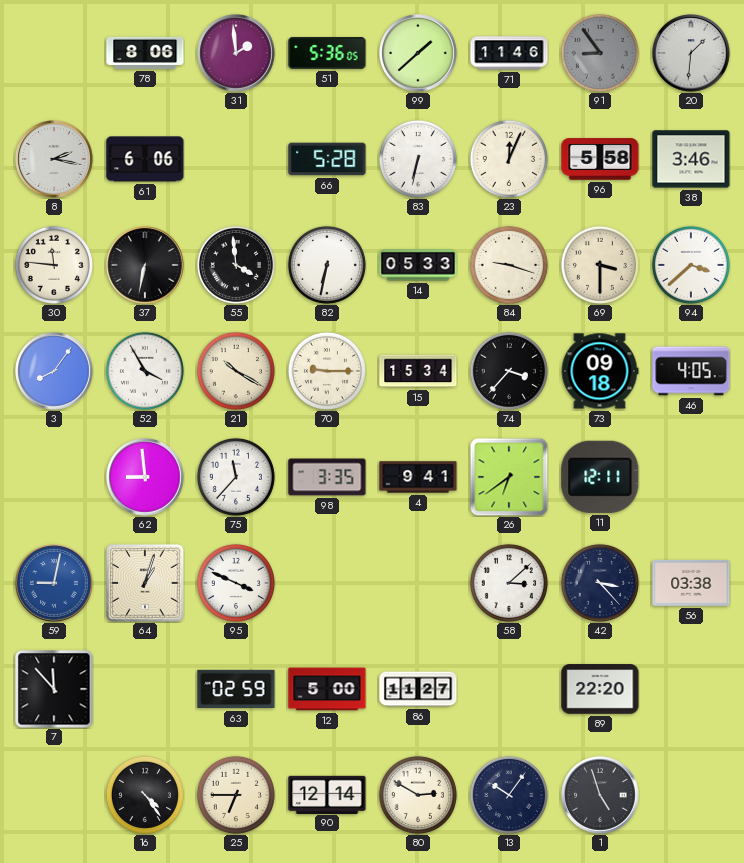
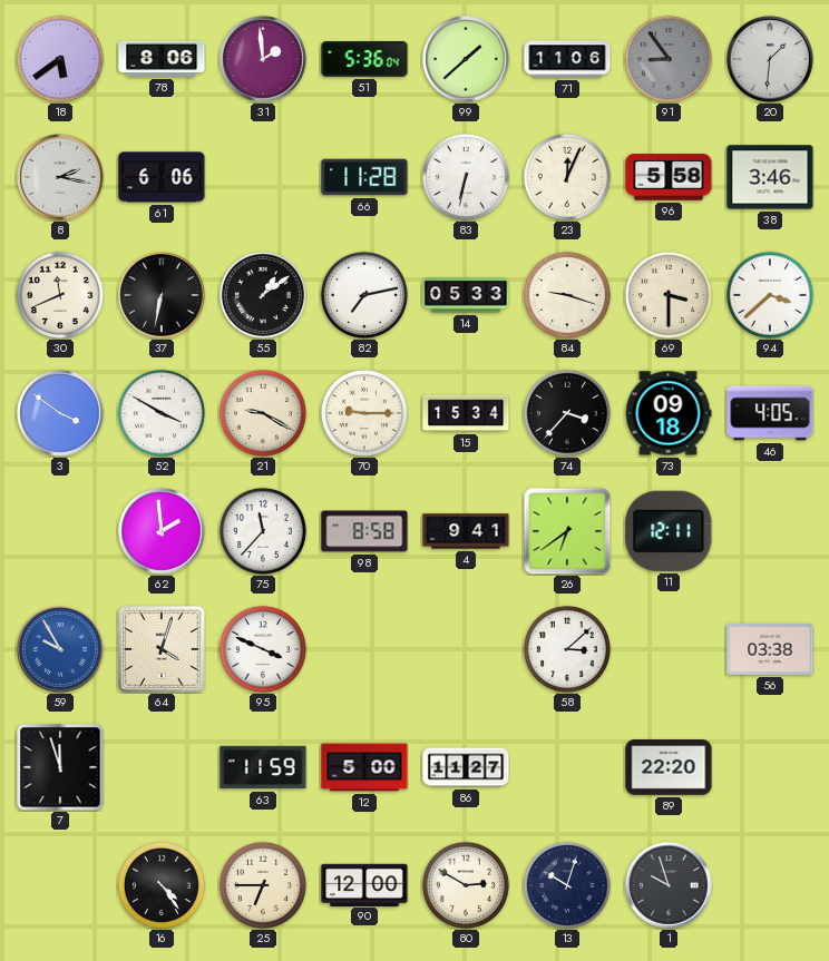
18: none -> 5:39
51: 5:36:05 -> 5:36:04
71: 11:46 -> 11:06
66: 5:28 -> 11:28
30: 11:46 -> 11:41
55: 3:59 -> 1:09
82: 6:32 -> 7:13
3: 8:06 -> 3:51
52: 3:55 -> 3:50
21: 10:20 -> 9:20
62: 8:59 -> 1:59
98: 3:35 -> 8:58
59: 9:02 -> 9:55
64: 1:03 -> 4:03
42: 3:23 -> none
7: 11:53 -> 11:57
63: 02:59 -> 11:59
90: 12:14 -> 12:00
13: 10:06 -> 10:03
1: 4:57 -> 9:57
